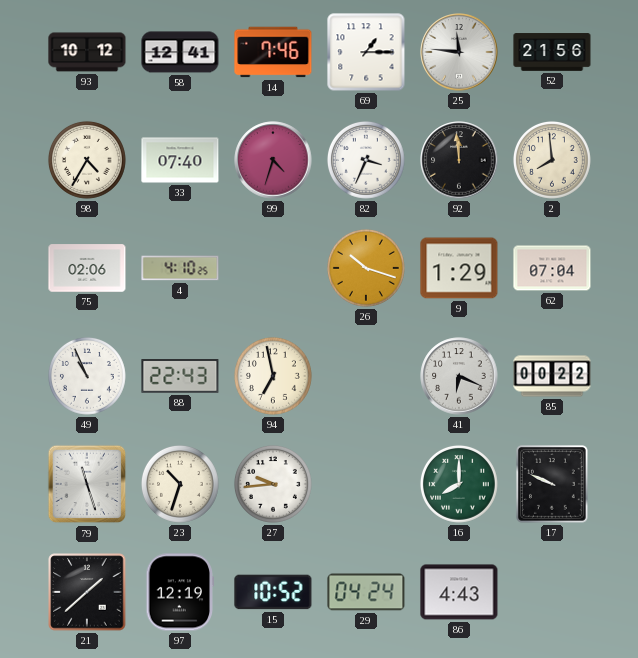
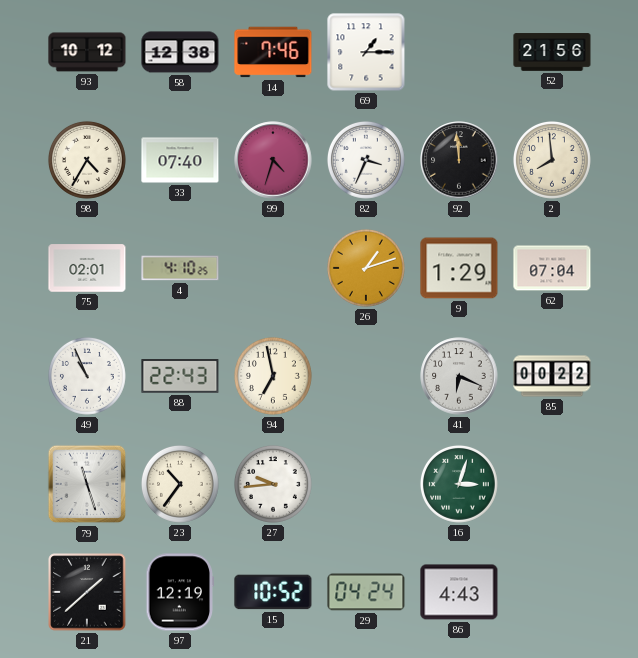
58: 12:41 -> 12:38
25: 11:46 -> none
75: 02:06 -> 02:01
26: 10:18 -> 1:12
23: 10:33 -> 10:36
16: 8:00 -> 3:03
17: 9:49 -> none
